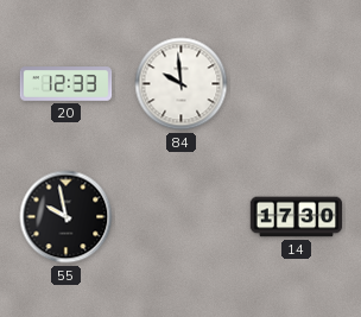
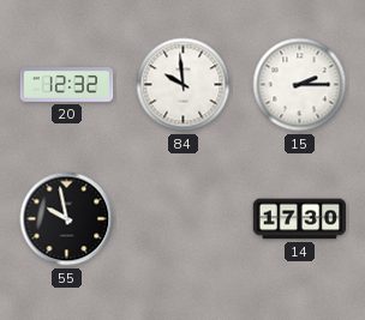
20: 12:33 -> 12:32
15: none -> 2:15
